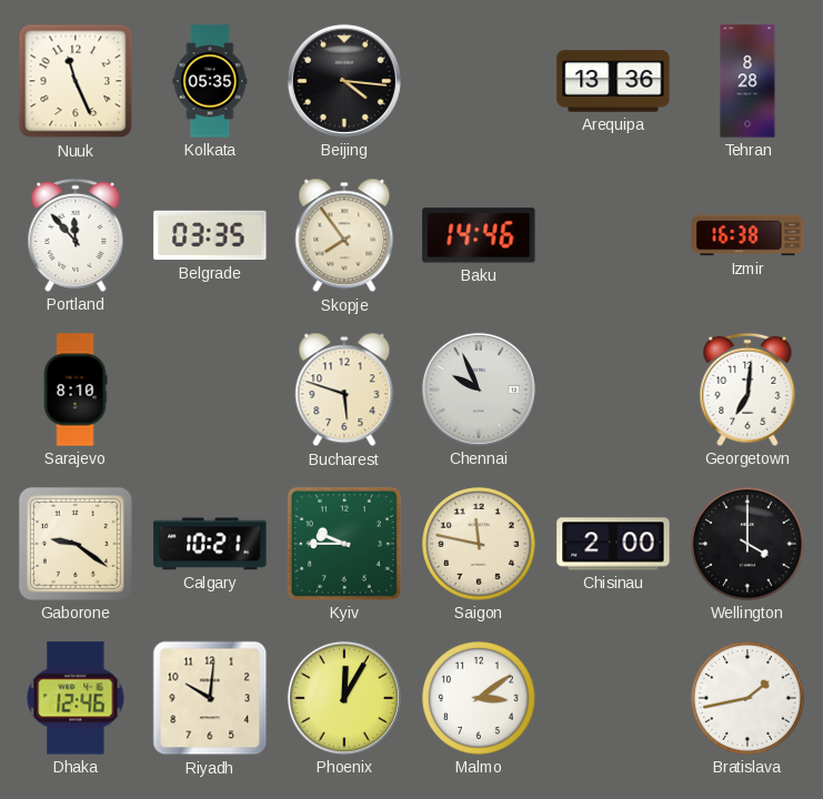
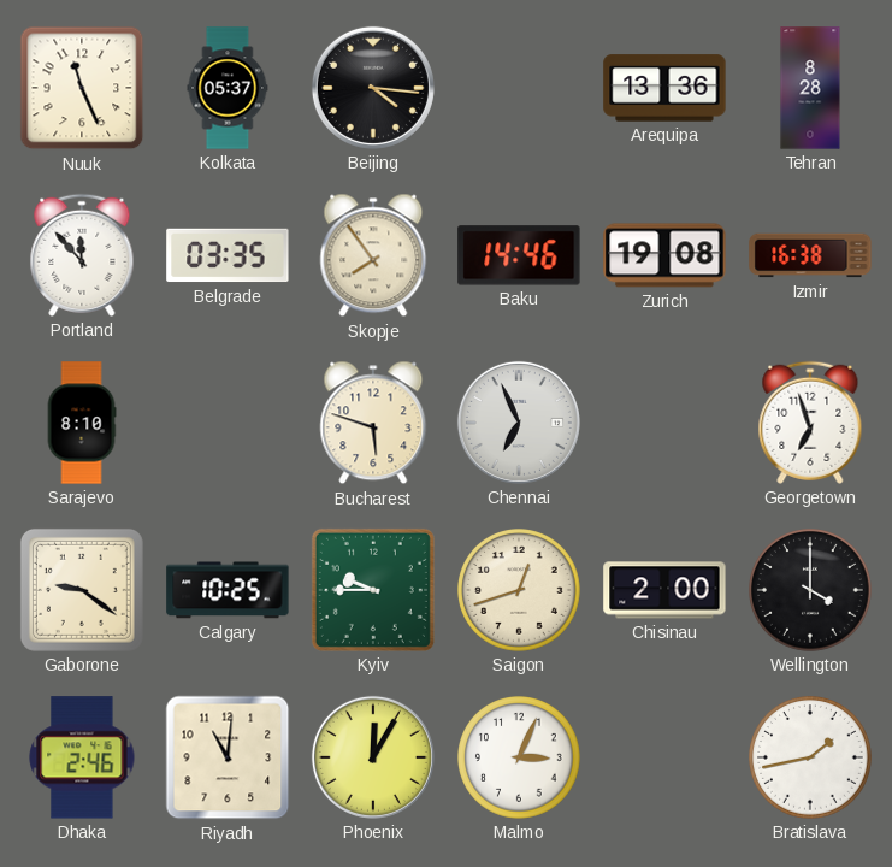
Kolkata: 05:35 -> 05:37
Zurich: none -> 19:08
Chennai: 9:56 -> 6:56
Georgetown: 7:01 -> 6:57
Calgary: 10:21 -> 10:25
Saigon: 11:47 -> 12:42
Dhaka: 12:46 -> 2:46
Riyadh: 10:01 -> 11:01
Malmo: 3:09 -> 3:04
